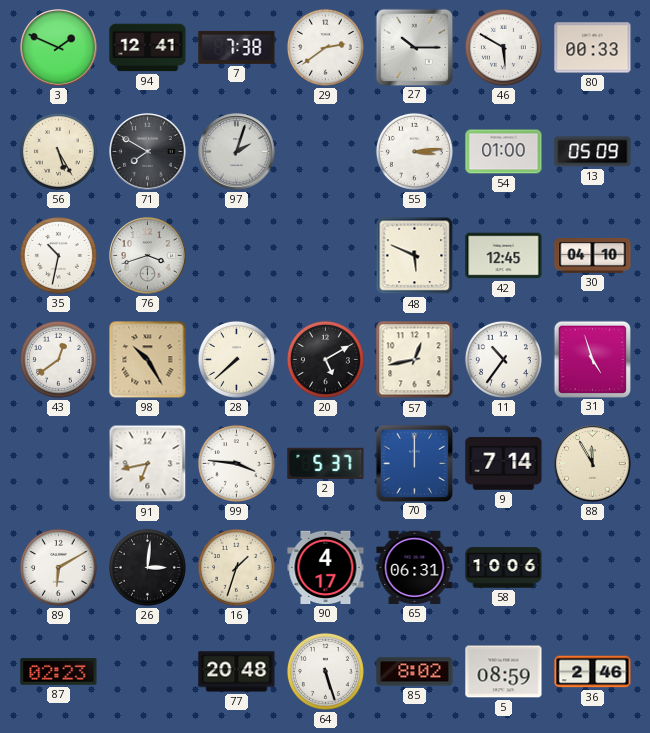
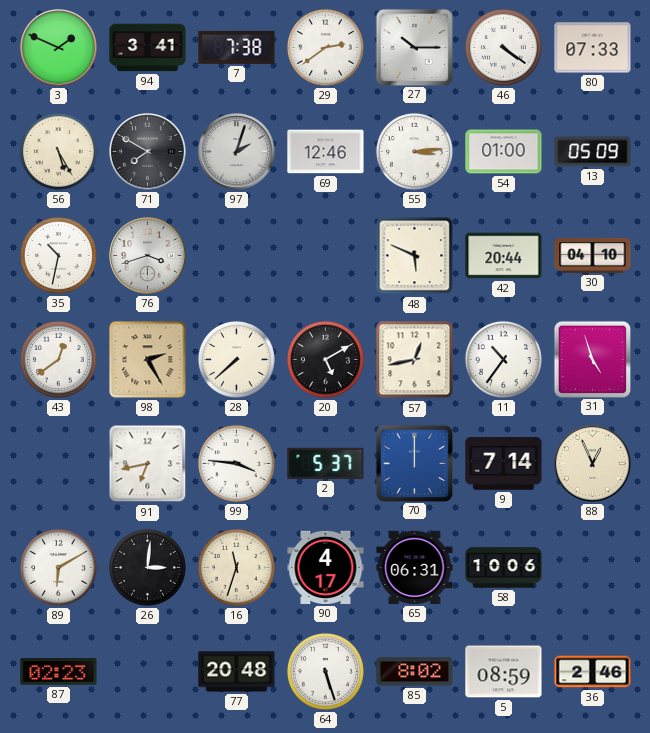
94: 12:41 -> 3:41
46: 5:50 -> 4:21
80: 00:33 -> 07:33
69: none -> 12:46
42: 12:45 -> 20:44
98: 10:25 -> 2:25
88: 11:55 -> 12:56
16: 1:33 -> 11:33
